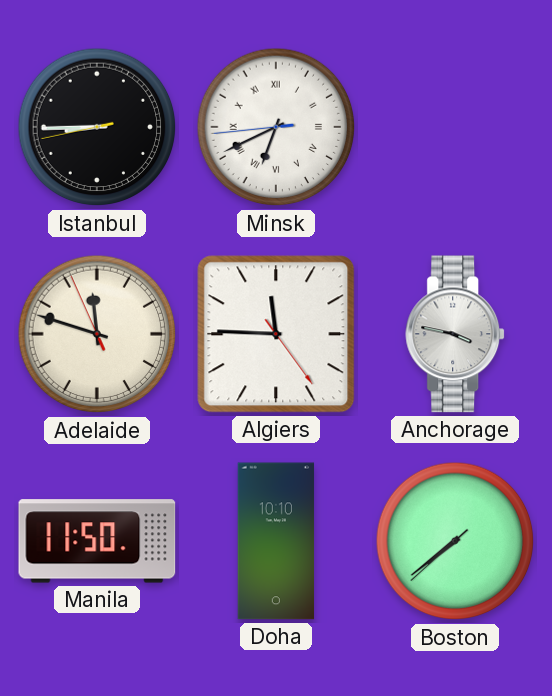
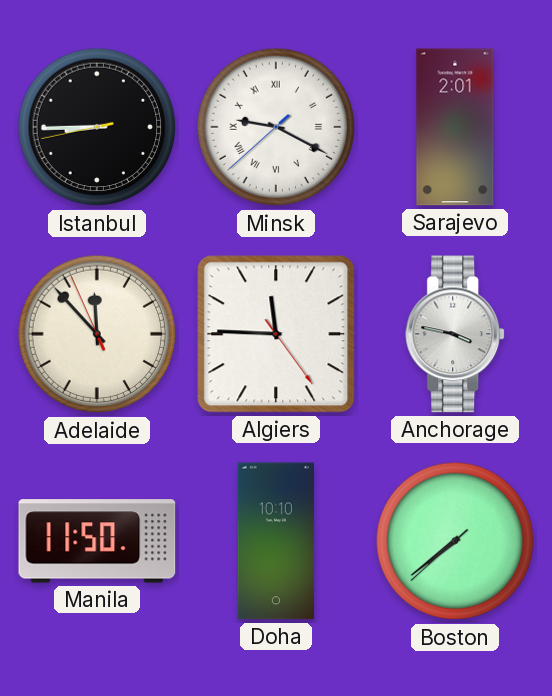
Minsk: 6:40 -> 9:19
Sarajevo: none -> 2:01
Adelaide: 11:47 -> 11:52
